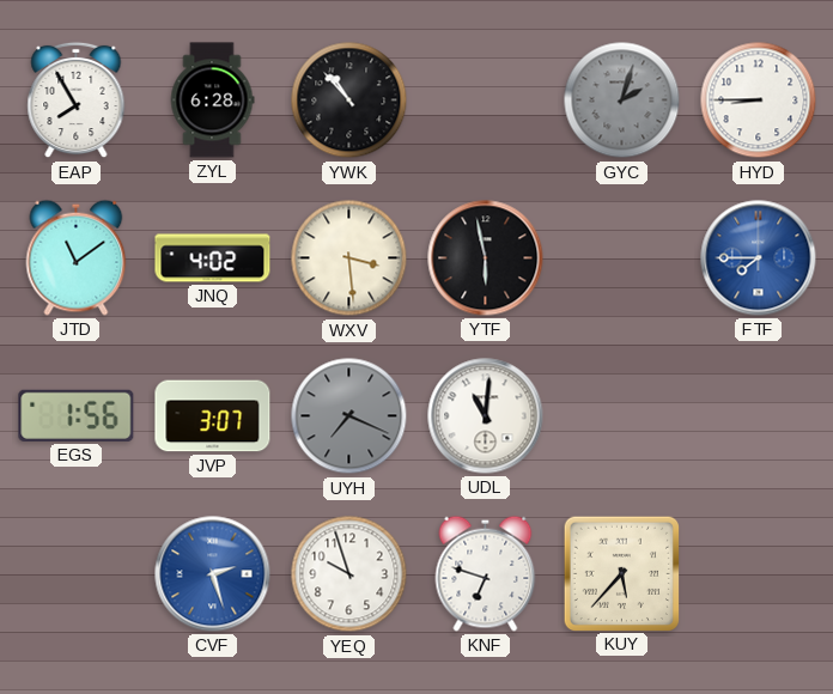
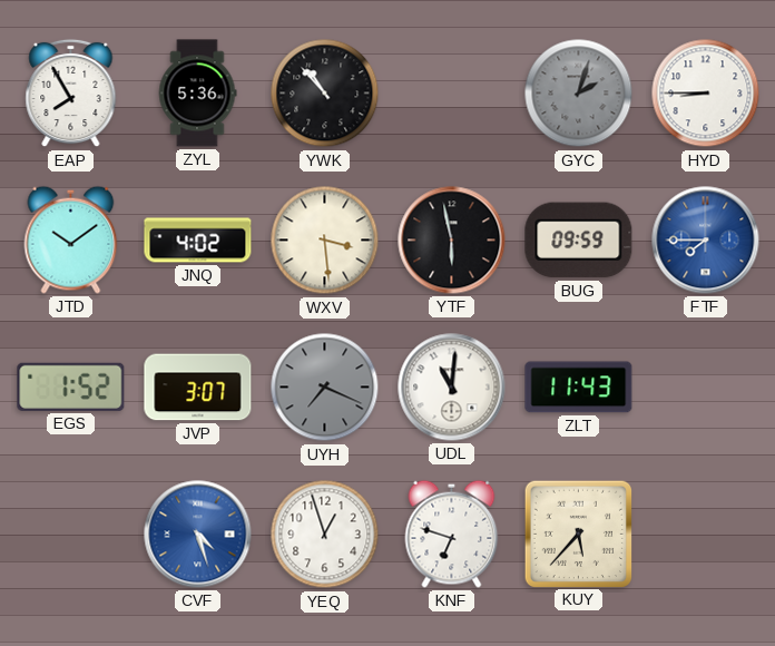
ZYL: 6:28 -> 5:36
JTD: 11:09 -> 10:09
BUG: none -> 09:59
EGS: 1:56 -> 1:52
ZLT: none -> 11:43
CVF: 2:27 -> 4:27
YEQ: 9:57 -> 12:57
